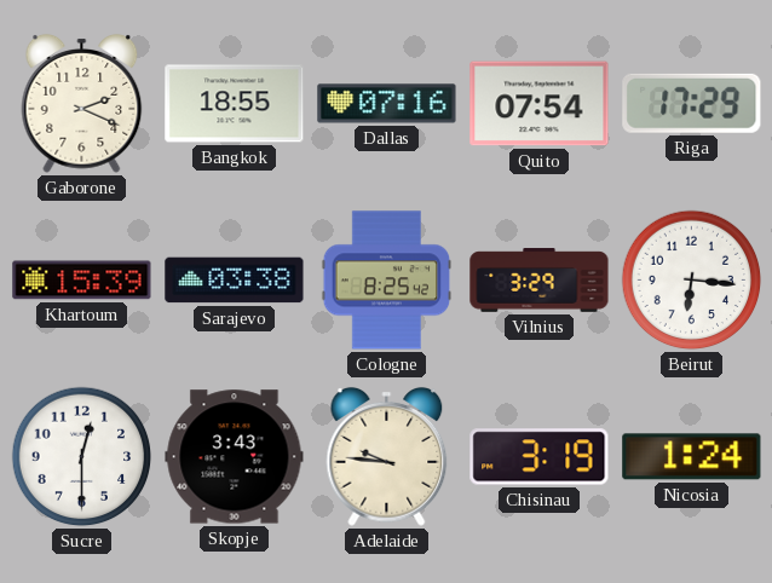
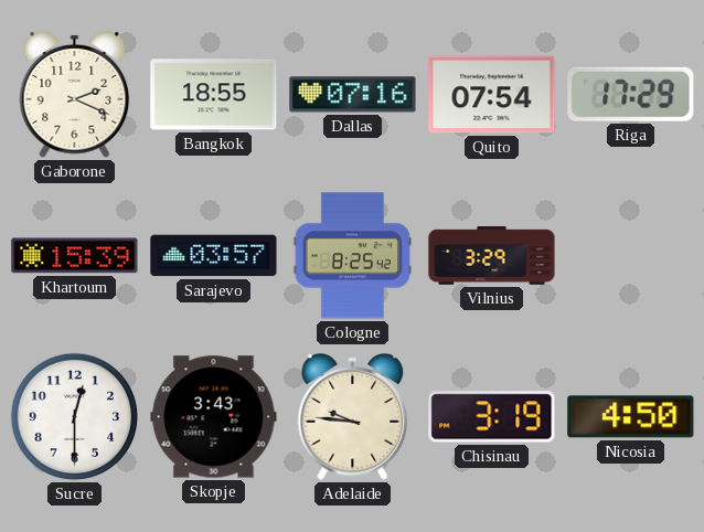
Sarajevo: 03:38 -> 03:57
Beirut: 6:16 -> none
Nicosia: 1:24 -> 4:50
